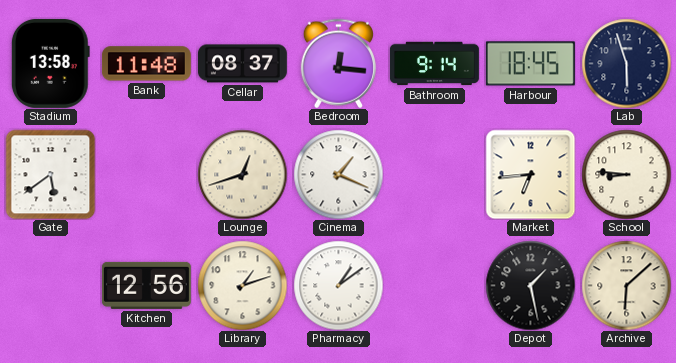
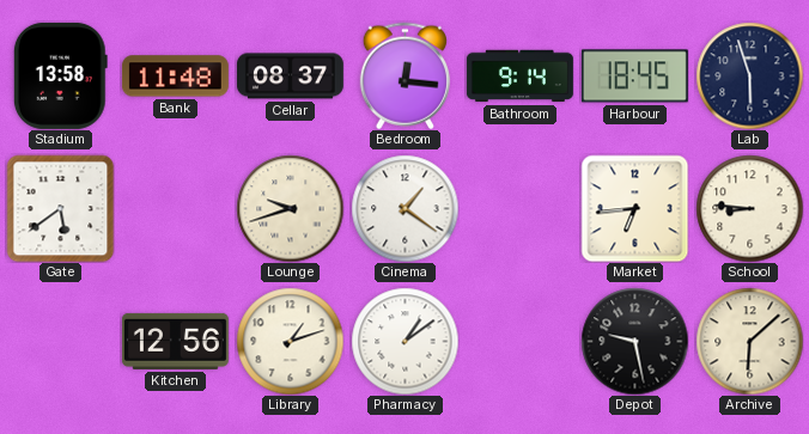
Lounge: 12:42 -> 9:42
Cinema: 1:19 -> 1:21
Depot: 1:28 -> 9:28
